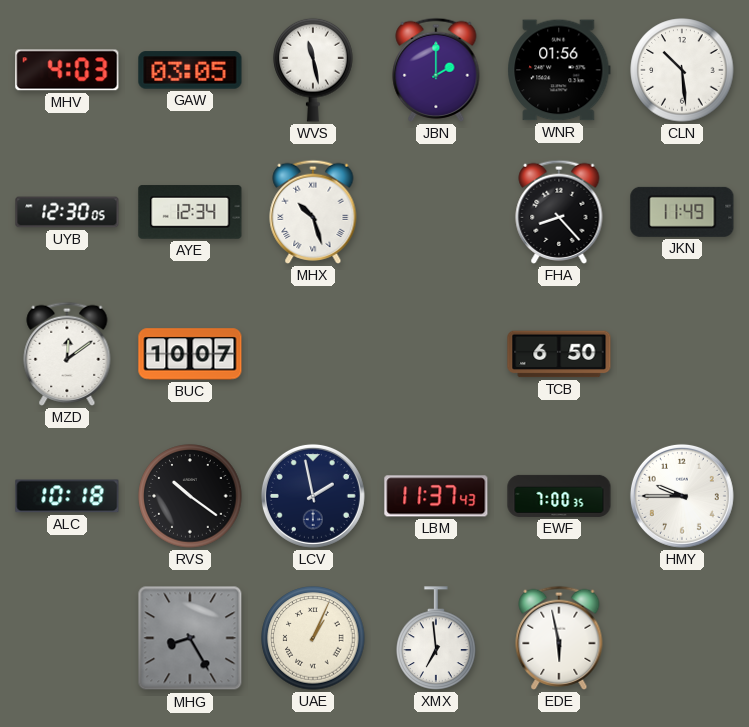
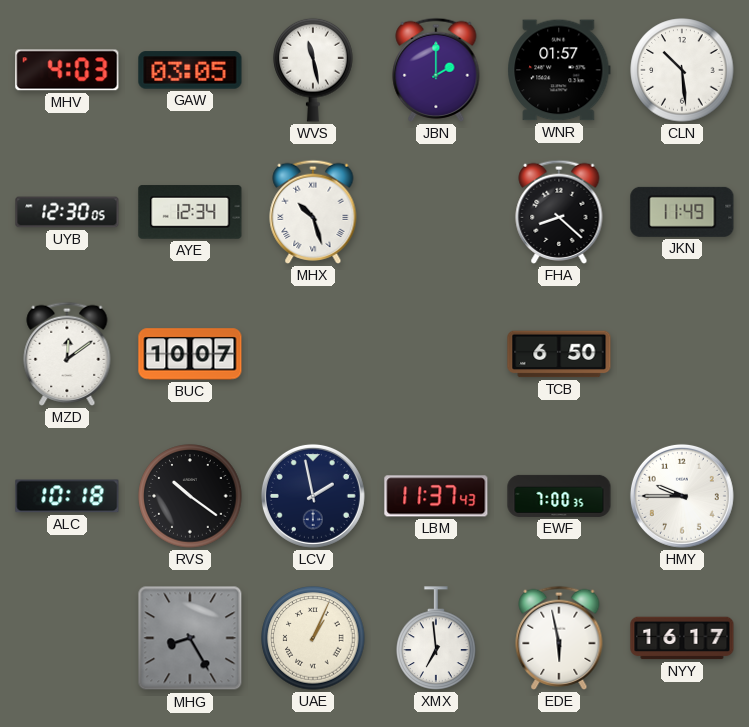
WNR: 01:56 -> 01:57
FHA: 8:23 -> 8:22
NYY: none -> 16:17
